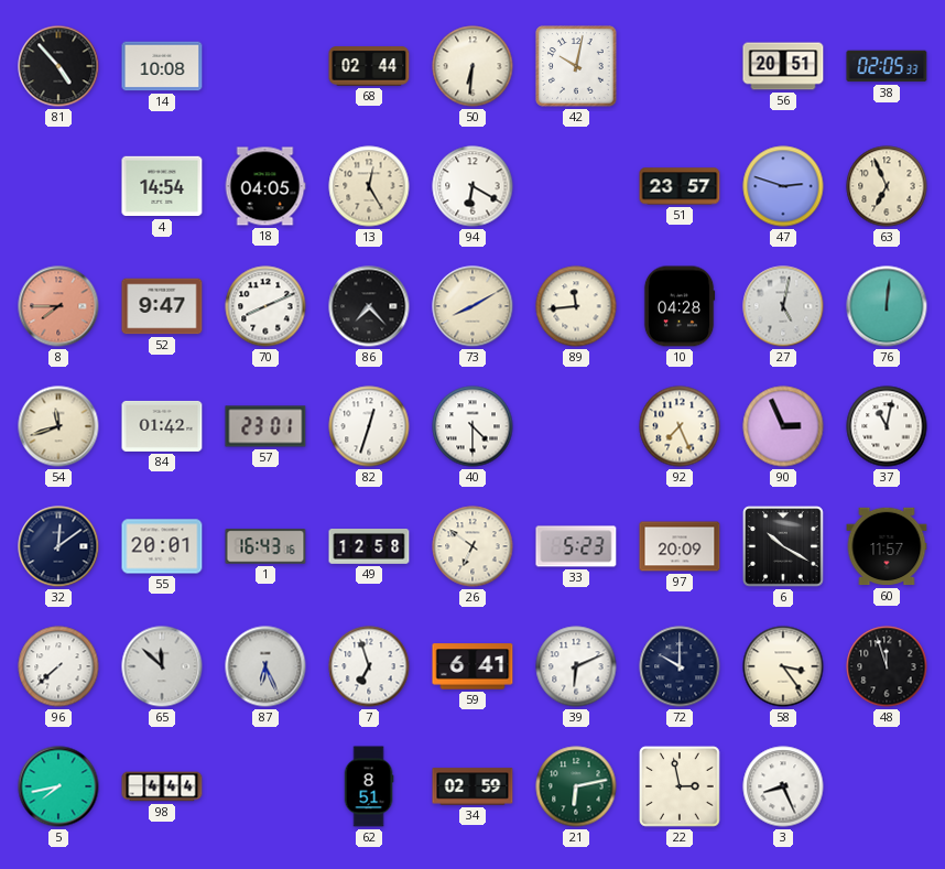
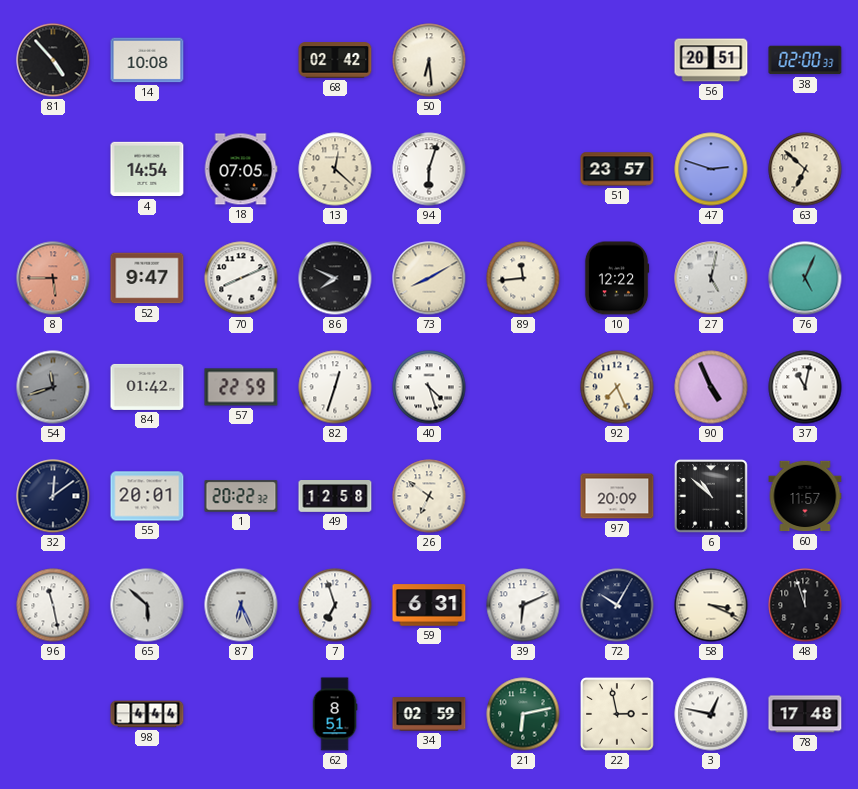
68: 02:44 -> 02:42
50: 6:31 -> 6:29
42: 10:02 -> none
38: 02:05 -> 02:00
18: 04:05 -> 07:05
13: 12:25 -> 12:22
94: 6:20 -> 6:03
63: 6:56 -> 6:52
8: 7:45 -> 5:45
86: 7:23 -> 7:49
10: 04:28 -> 12:22
76: 12:01 -> 5:04
54 dial: cream -> grey
57: 23:01 -> 22:59
40: 4:30 -> 4:27
90: 2:56 -> 4:56
1: 16:43 -> 20:22
33: 5:23 -> none
6: 10:20 -> 10:52
96: 7:38 -> 11:28
65: 11:52 -> 5:52
59: 6:41 -> 6:31
72: 10:00 -> 10:05
58: 3:24 -> 3:19
5: 7:43 -> none
3: 8:26 -> 12:47
78: none -> 17:48
